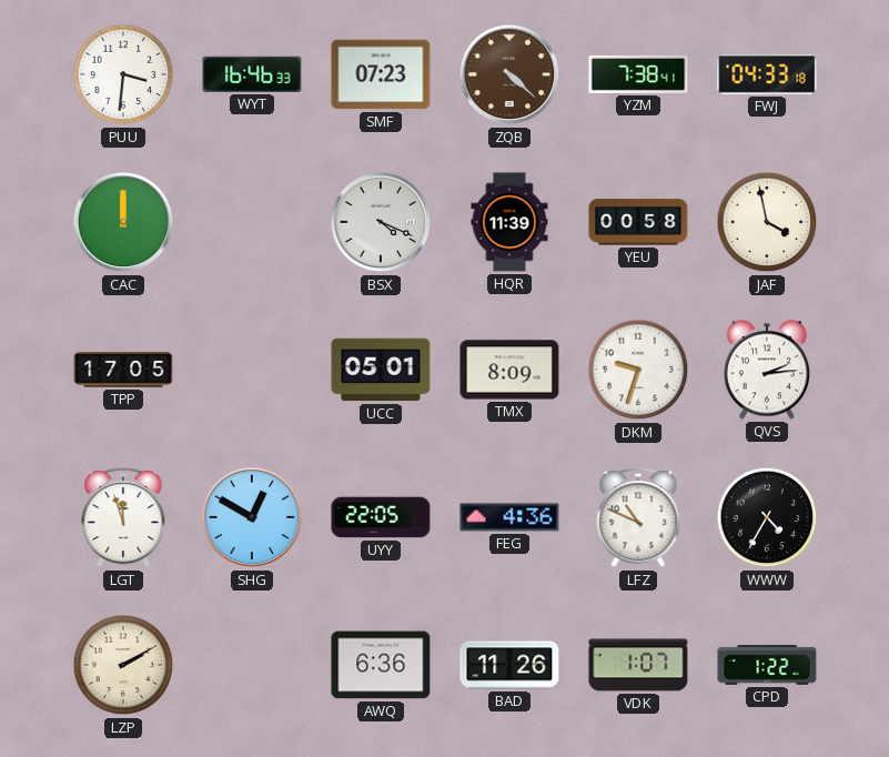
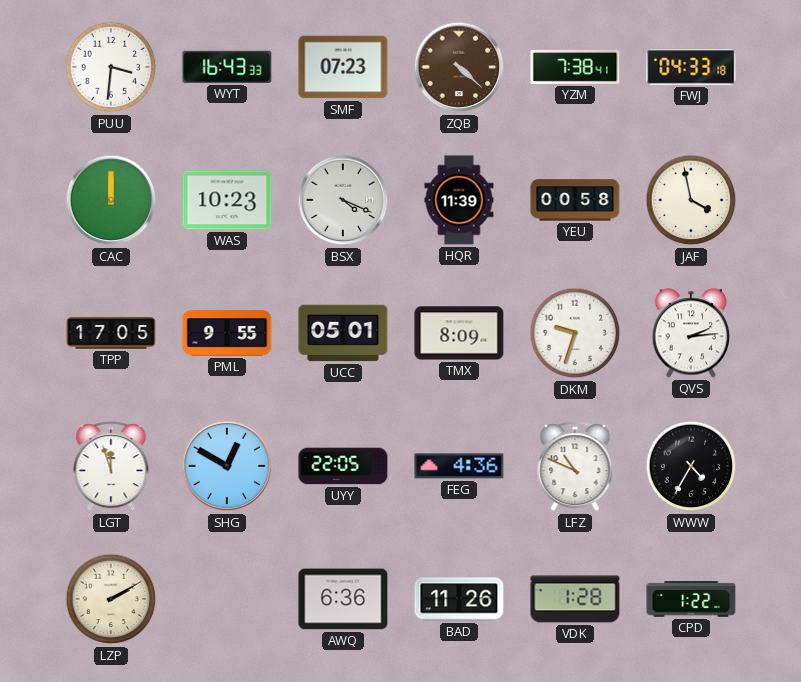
WYT: 16:46 -> 16:43
WAS: none -> 10:23
PML: none -> 9:55
VDK: 1:07 -> 1:28
